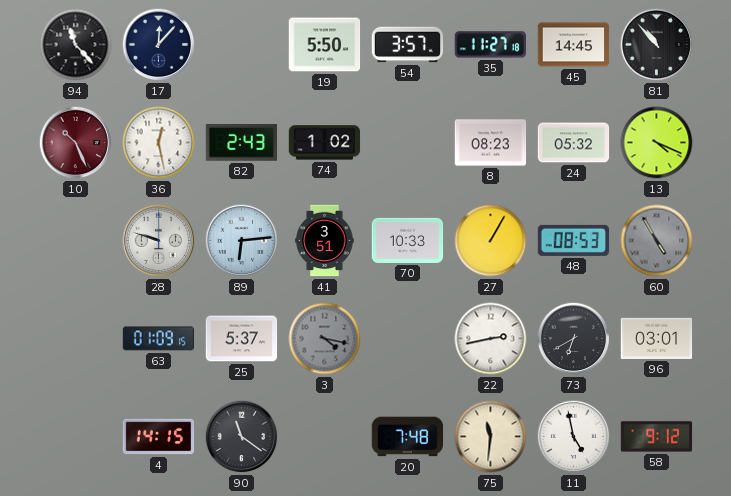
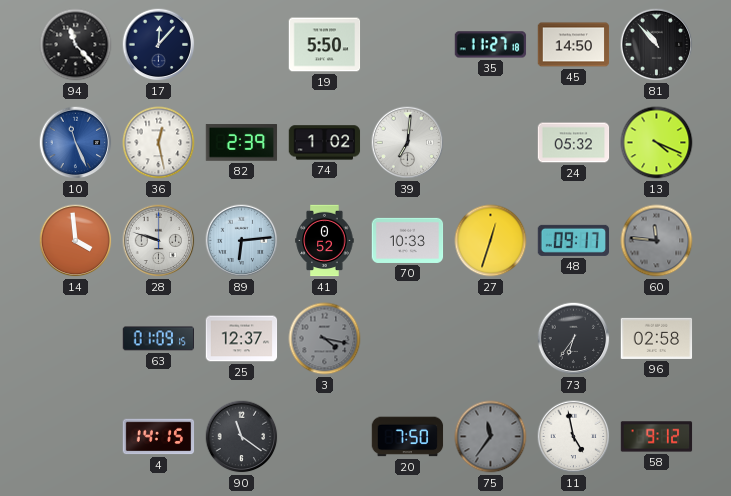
54: 3:57 -> none
45: 14:45 -> 14:50
10: 10:26 -> 11:26
10 dial: burgundy -> blue
82: 2:43 -> 2:39
39: none -> 7:01
8: 08:23 -> none
14: none -> 3:59
41: 3:51 -> 0:52
27: 1:05 -> 12:33
48: 08:53 -> 09:17
60: 4:55 -> 11:46
25: 5:37 -> 12:37
22: 2:43 -> none
73: 6:40 -> 6:36
96: 03:01 -> 02:58
20: 7:48 -> 7:50
75: 11:31 -> 11:36
75 dial: cream -> grey
